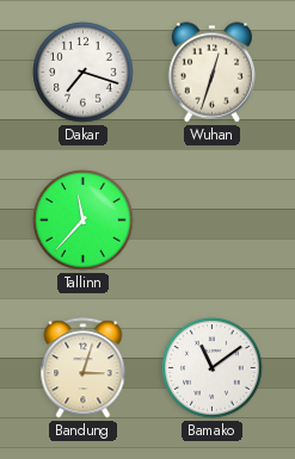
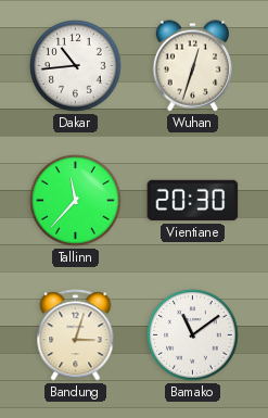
Dakar: 7:18 -> 10:44
Vientiane: none -> 20:30
